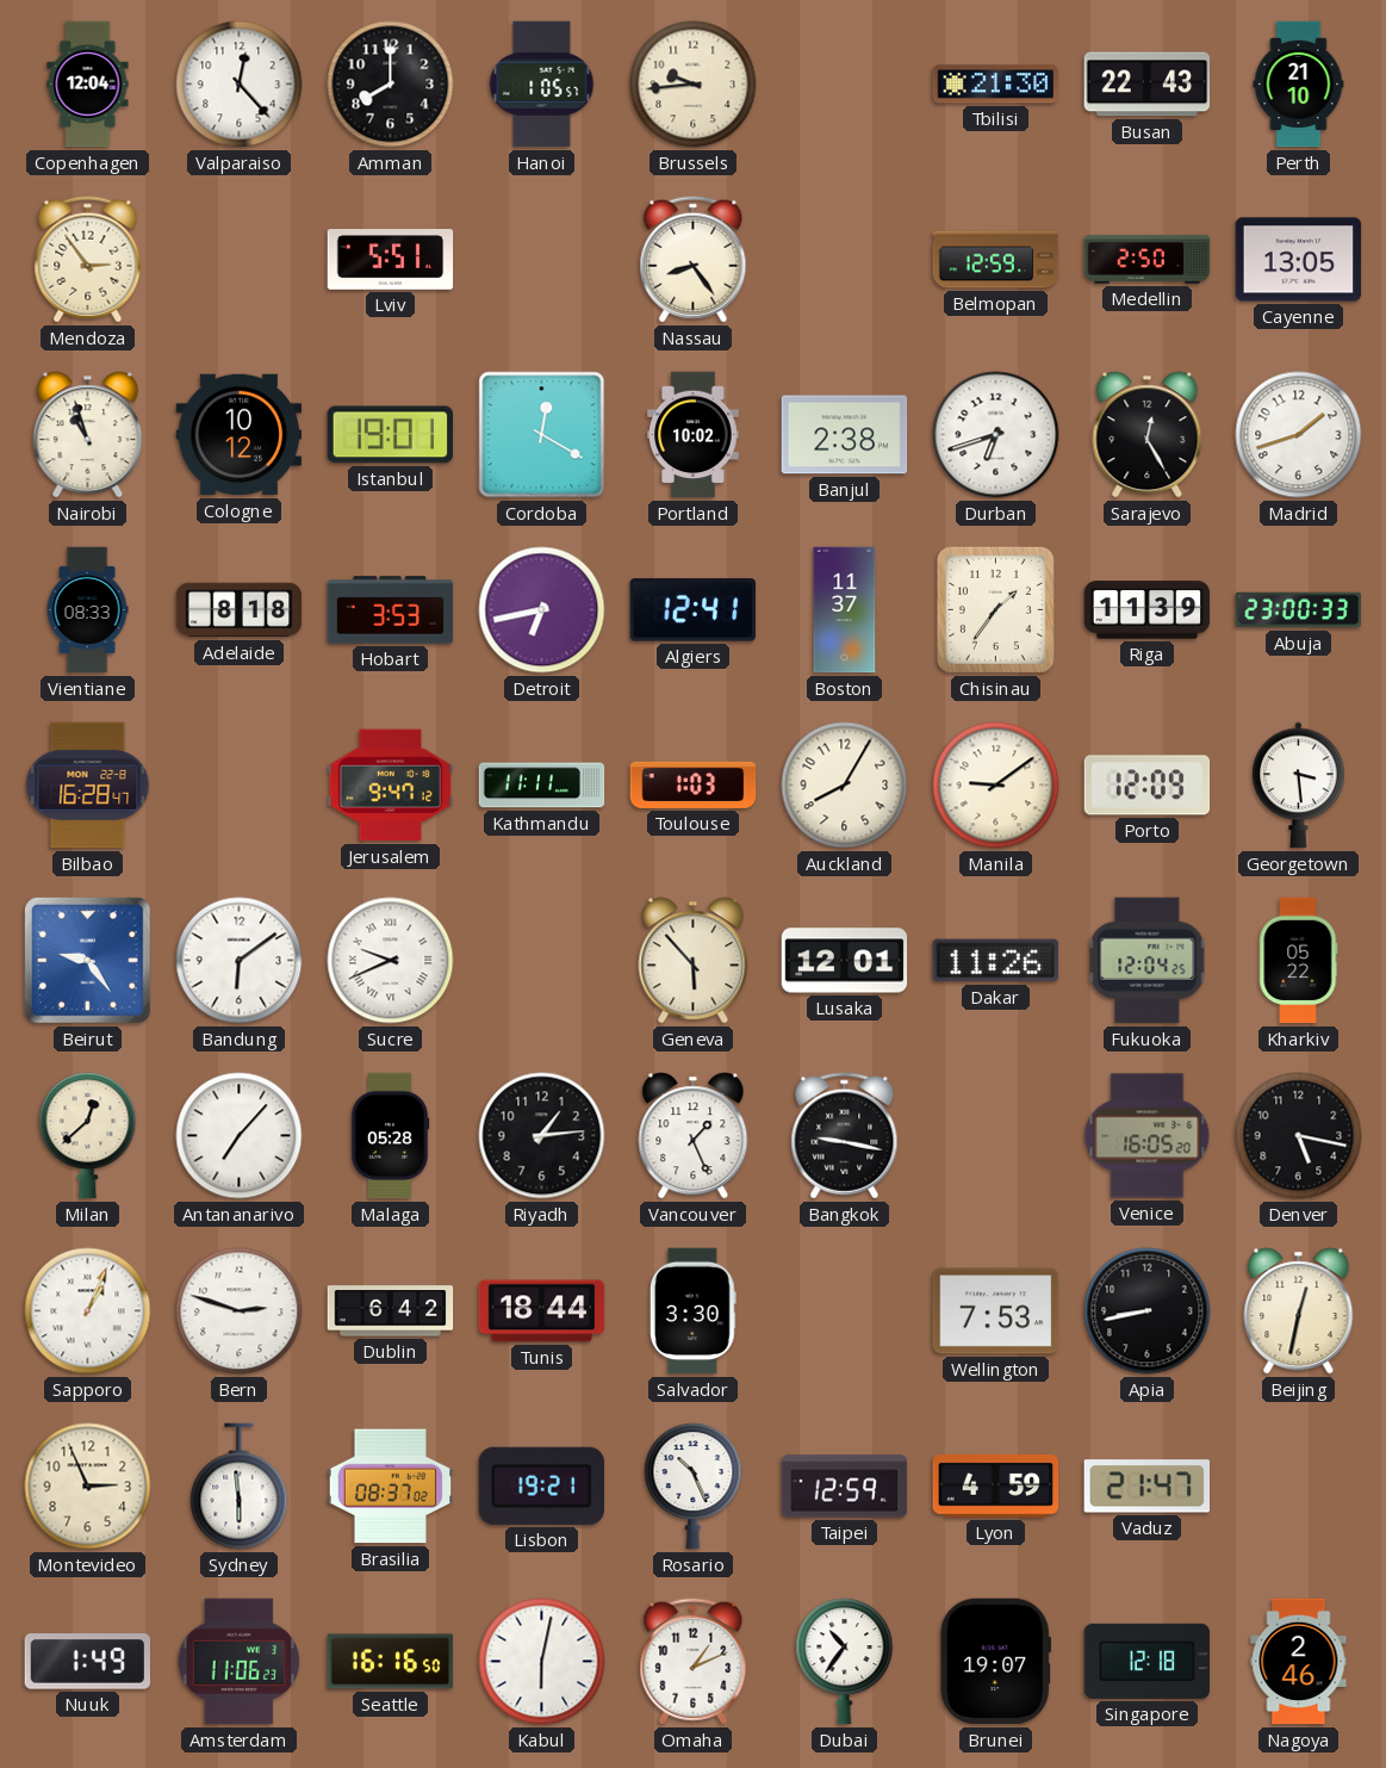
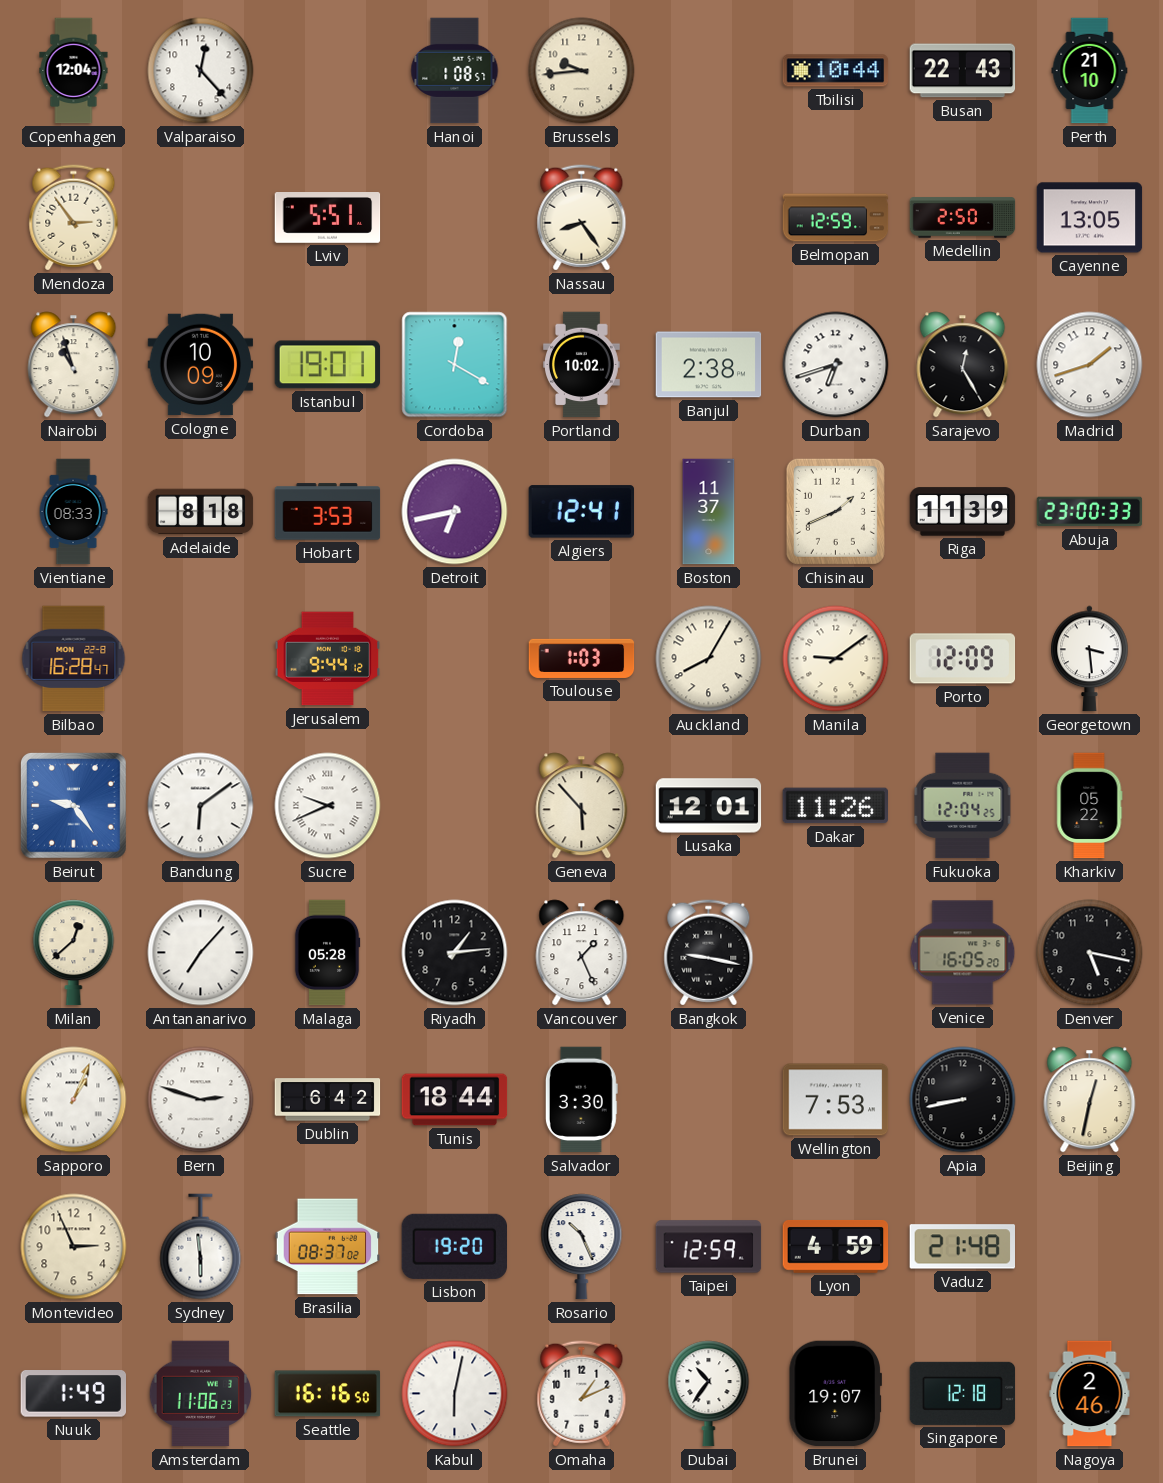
Amman: 8:00 -> none
Hanoi: 1:05 -> 1:08
Tbilisi: 21:30 -> 10:44
Cologne: 10:12 -> 10:09
Chisinau: 1:36 -> 1:41
Jerusalem: 9:47 -> 9:44
Kathmandu: 11:11 -> none
Lisbon: 19:21 -> 19:20
Vaduz: 21:47 -> 21:48
